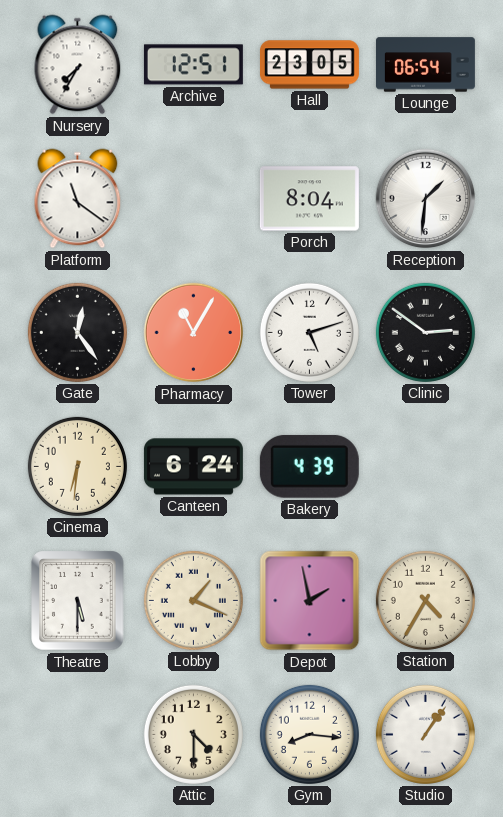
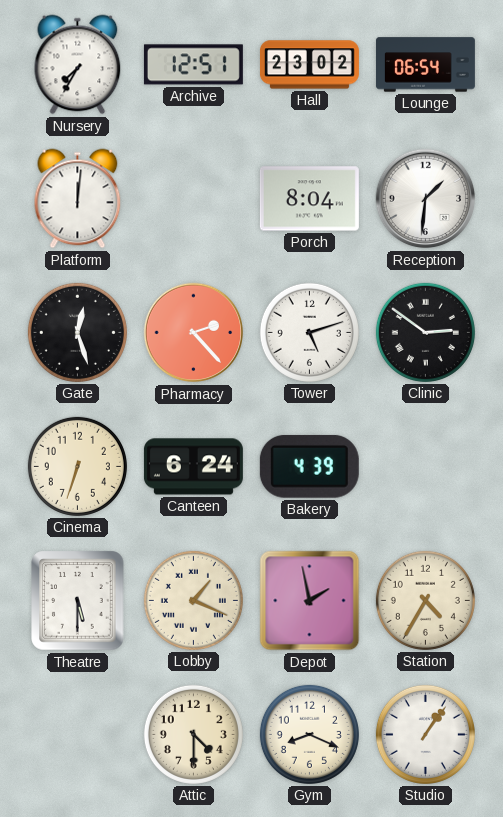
Hall: 23:05 -> 23:02
Platform: 11:21 -> 12:01
Gate: 12:24 -> 12:27
Pharmacy: 11:05 -> 2:23
Cinema: 6:31 -> 6:33
Gym: 8:16 -> 8:19
